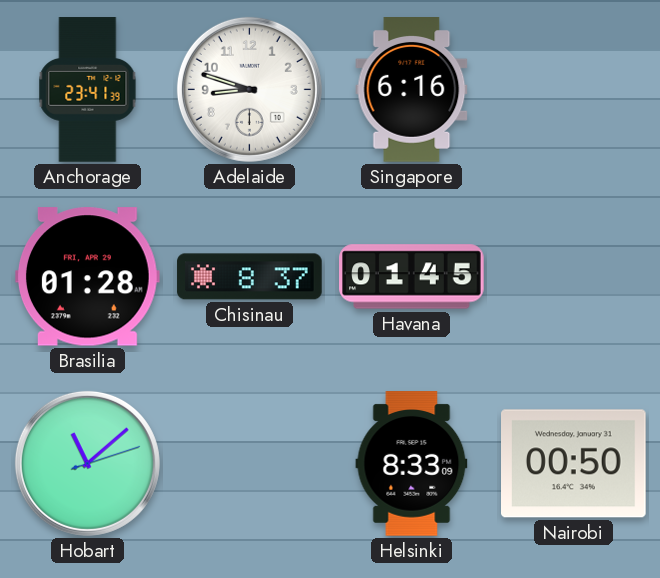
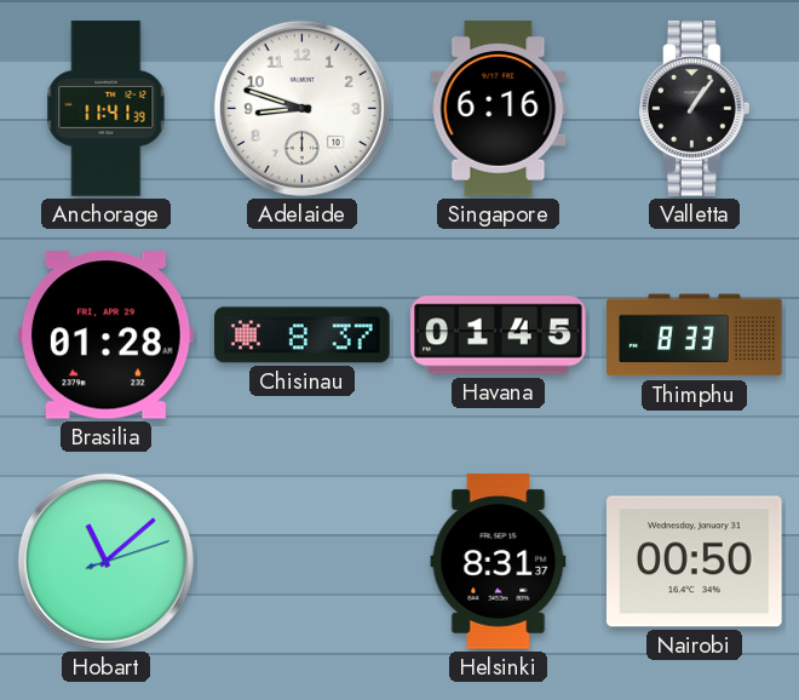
Anchorage: 23:41 -> 11:41
Valletta: none -> 1:06
Thimphu: none -> 8:33
Helsinki: 8:33 -> 8:31
